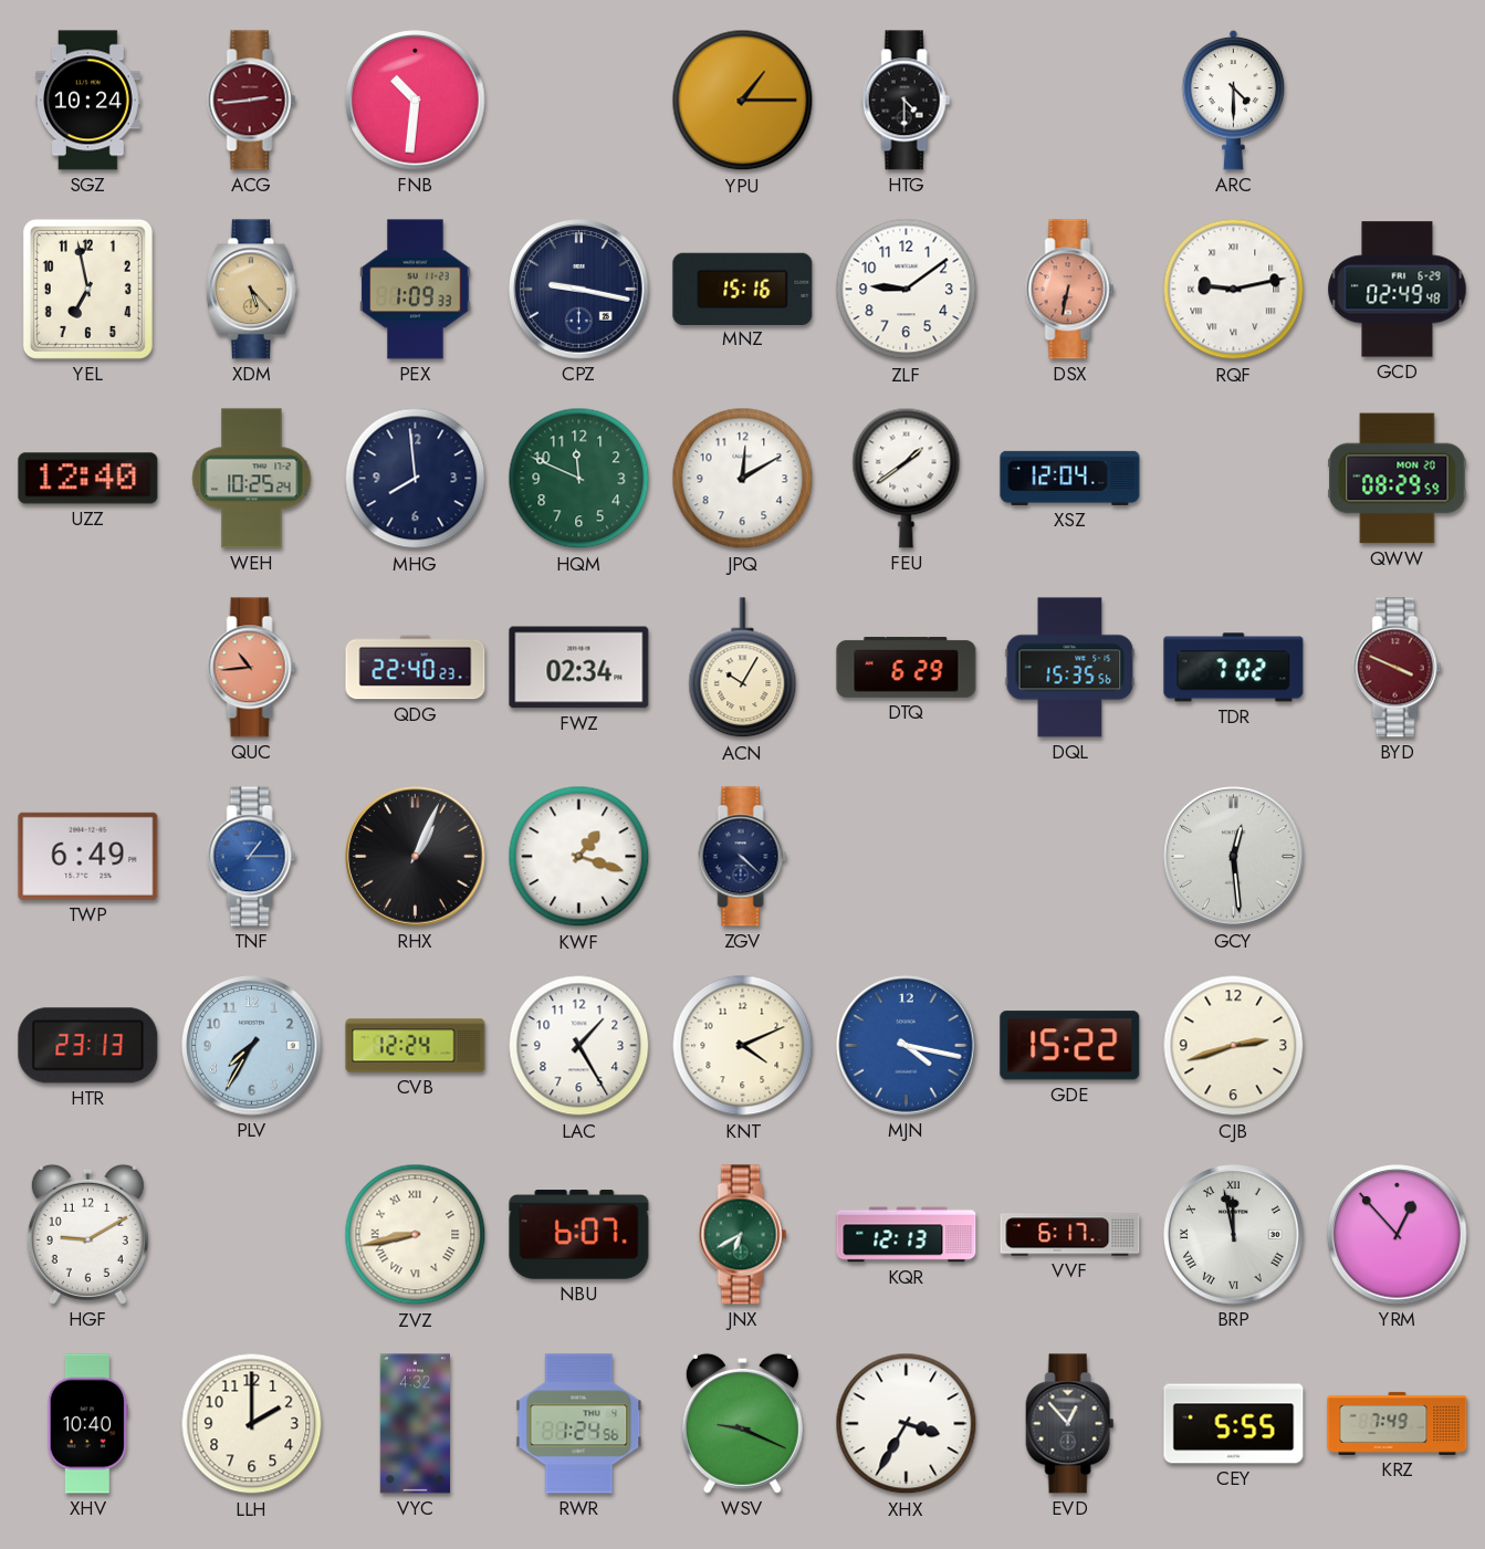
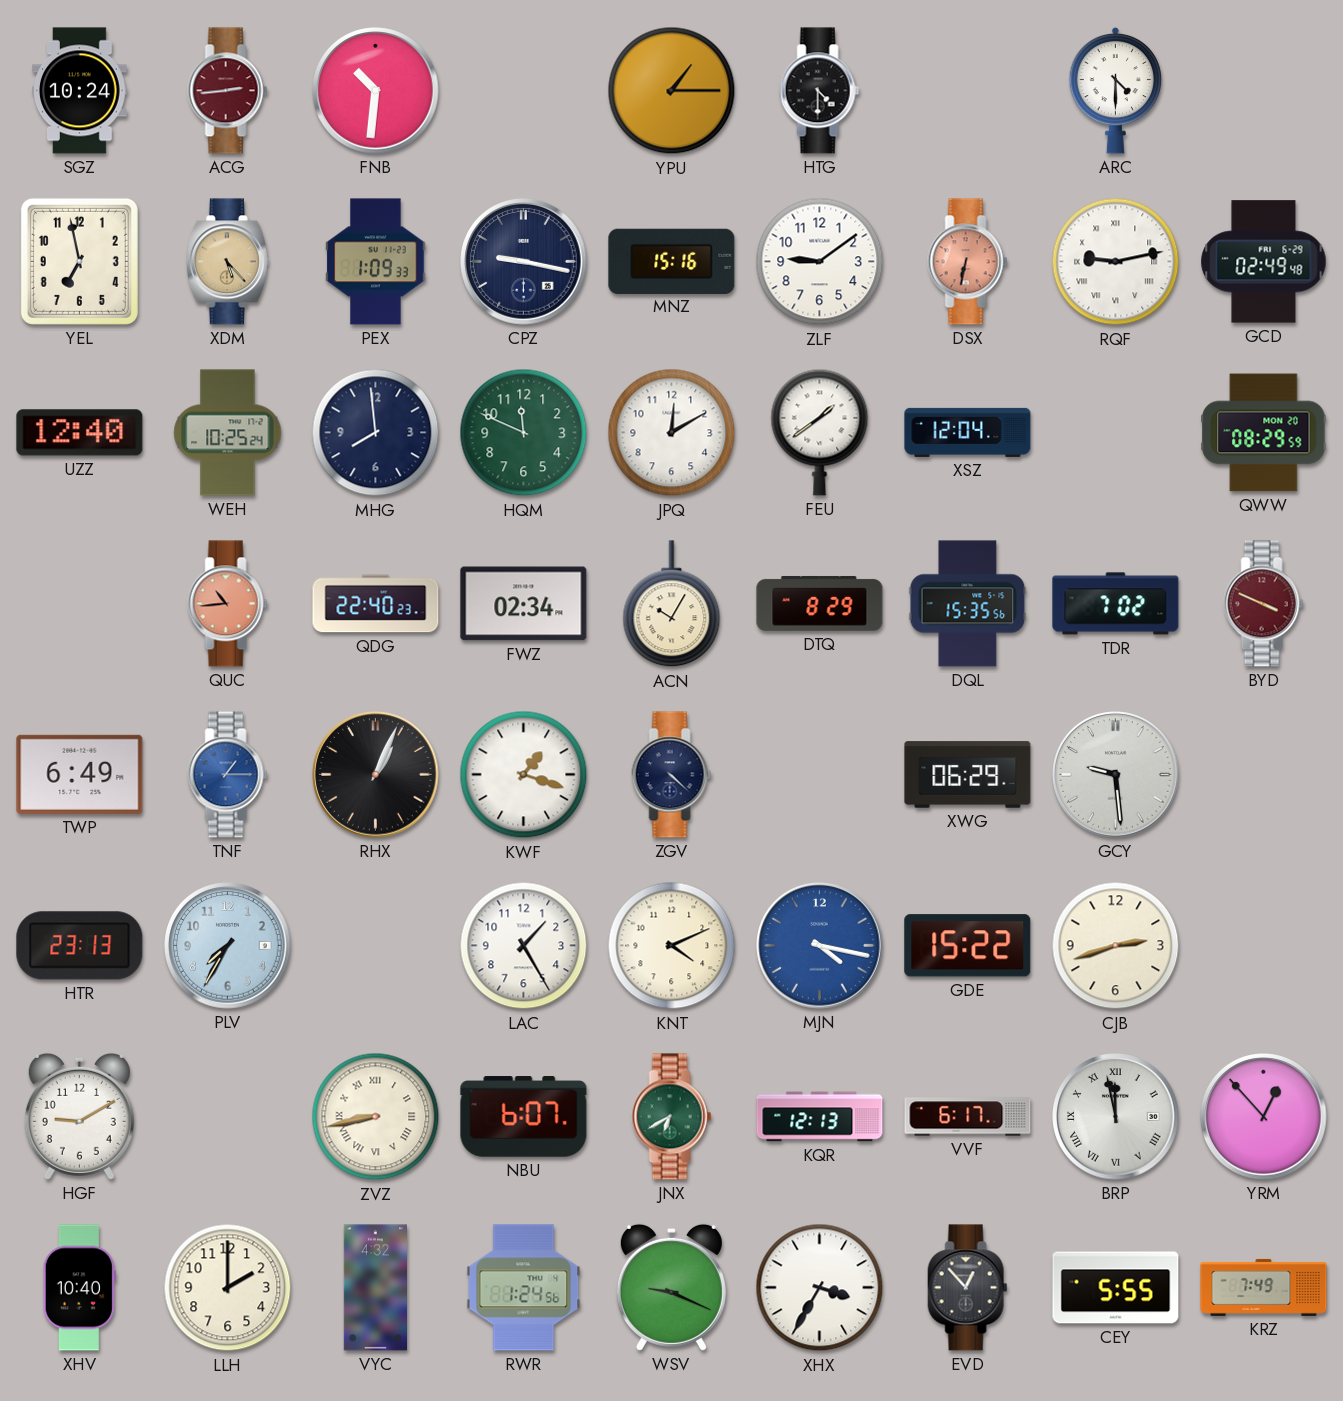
DTQ: 6:29 -> 8:29
XWG: none -> 06:29
GCY: 12:29 -> 9:29
CVB: 12:24 -> none
